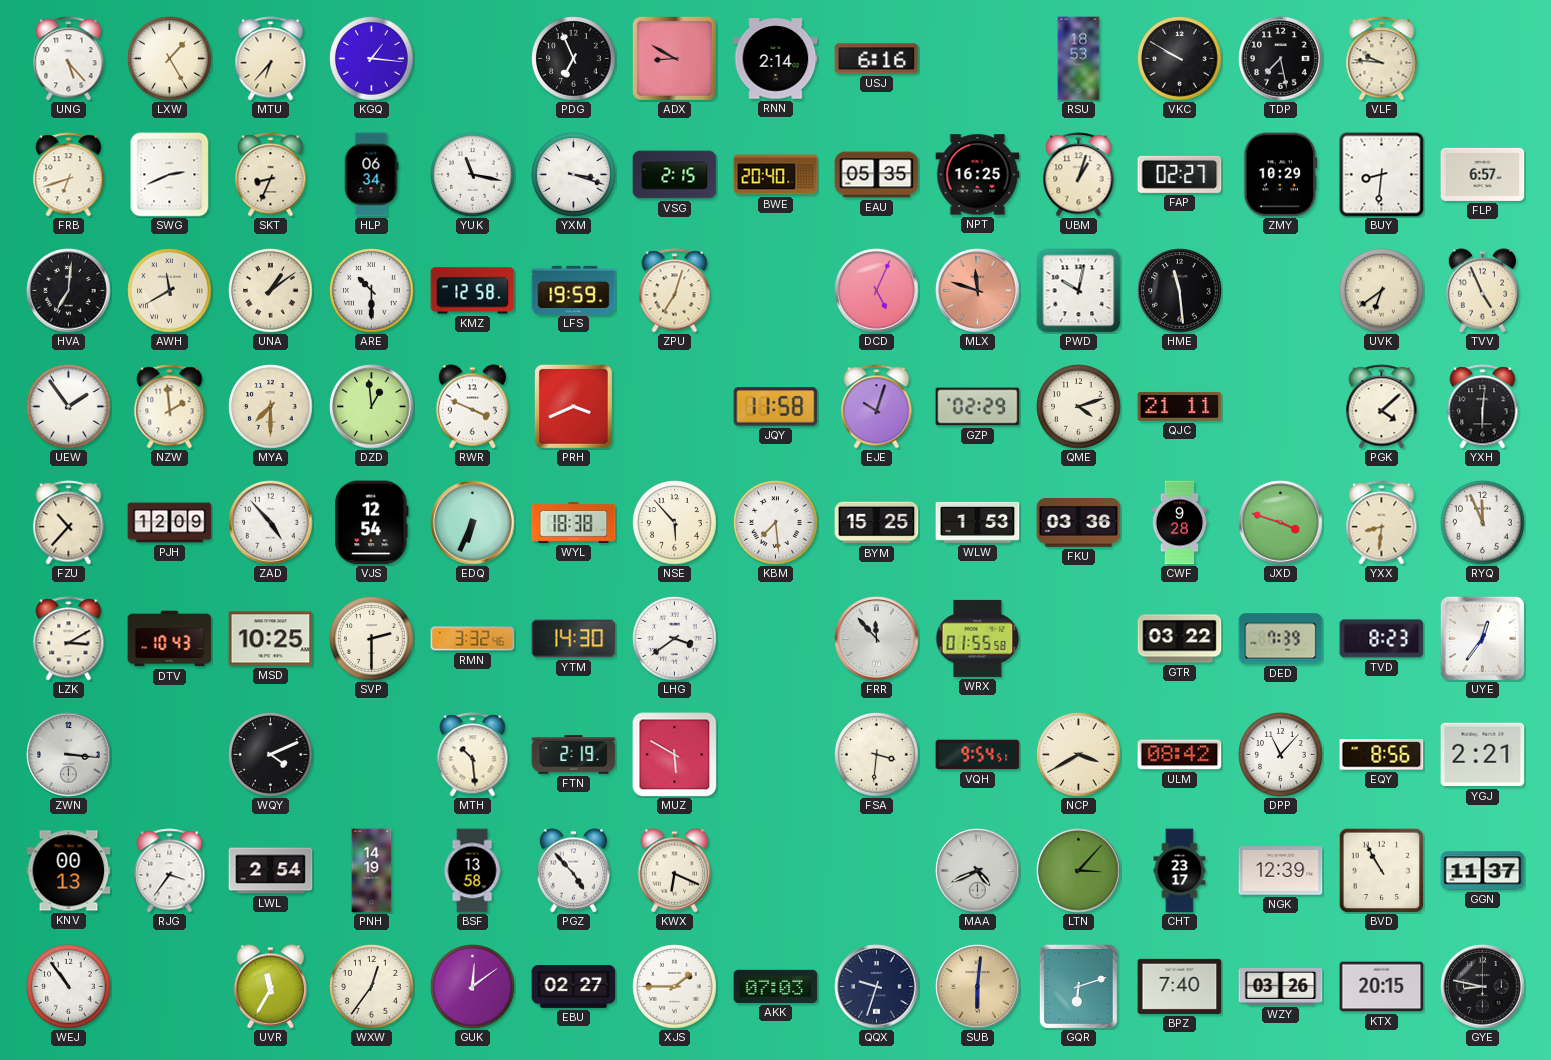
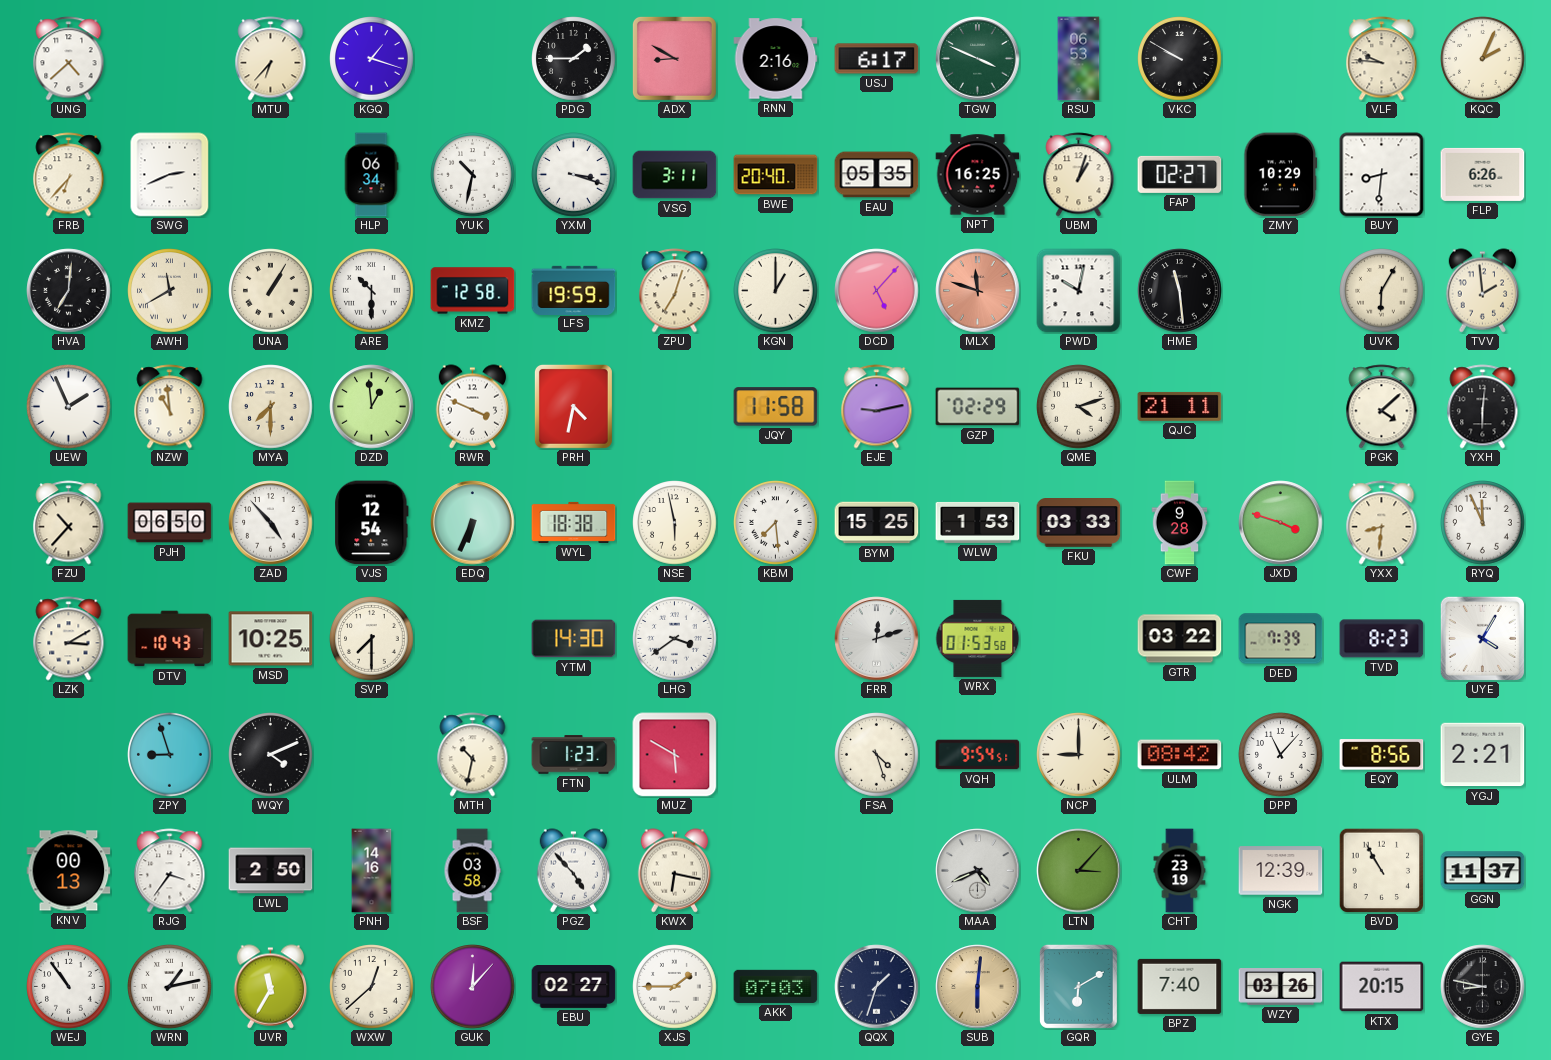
UNG: 5:23 -> 4:38
LXW: 1:25 -> none
KGQ: 1:16 -> 1:18
PDG: 6:56 -> 1:45
RNN: 2:14 -> 2:16
USJ: 6:16 -> 6:17
TGW: none -> 3:49
RSU: 18:53 -> 06:53
TDP: 7:28 -> none
KQC: none -> 2:04
FRB: 6:42 -> 6:37
SKT: 8:34 -> none
YUK: 11:17 -> 10:32
VSG: 2:15 -> 3:11
FLP: 6:57 -> 6:26
UNA: 1:09 -> 1:05
KGN: none -> 1:00
DCD: 5:04 -> 5:07
UVK: 6:39 -> 6:05
TVV: 4:56 -> 1:59
UEW: 1:54 -> 1:56
NZW: 1:59 -> 10:59
PRH: 3:41 -> 4:32
EJE: 10:03 -> 9:13
PJH: 12:09 -> 06:50
NSE: 5:53 -> 5:58
FKU: 03:36 -> 03:33
SVP: 2:30 -> 7:30
RMN: 3:32 -> none
FRR: 11:53 -> 12:12
WRX: 01:55 -> 01:53
UYE: 12:36 -> 4:05
ZWN: 3:16 -> none
ZPY: none -> 8:57
MTH: 10:29 -> 10:32
FTN: 2:19 -> 1:23
FSA: 3:31 -> 4:27
NCP: 3:40 -> 9:00
LWL: 2:54 -> 2:50
PNH: 14:19 -> 14:16
BSF: 13:58 -> 03:58
KWX: 6:19 -> 6:17
CHT: 23:17 -> 23:19
WRN: none -> 1:13
WXW: 12:36 -> 12:38
GUK: 12:09 -> 12:07
QQX: 9:33 -> 1:33
GQR: 6:12 -> 6:10
